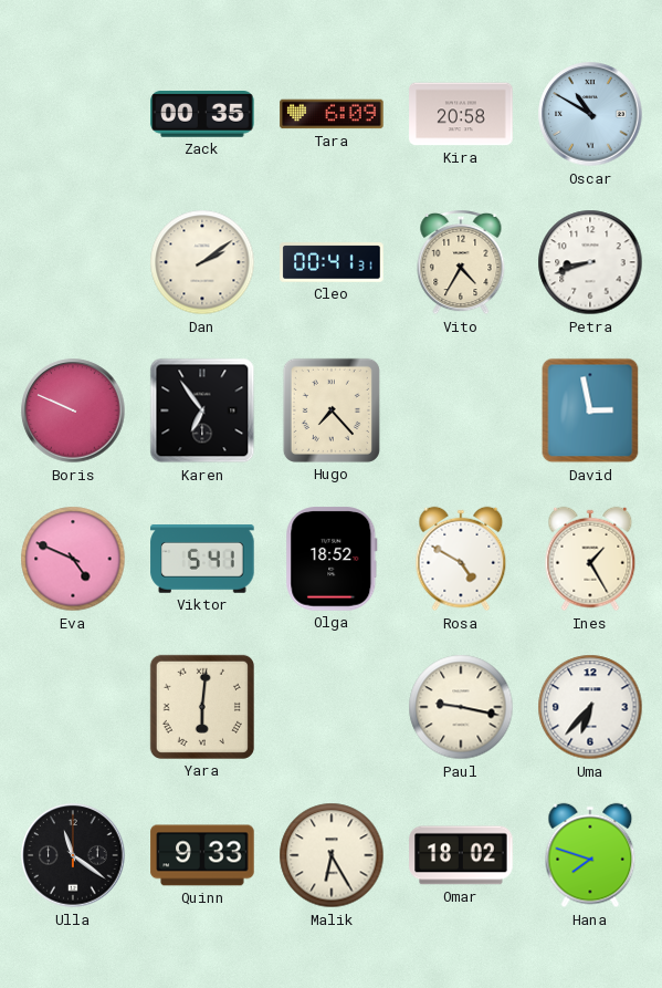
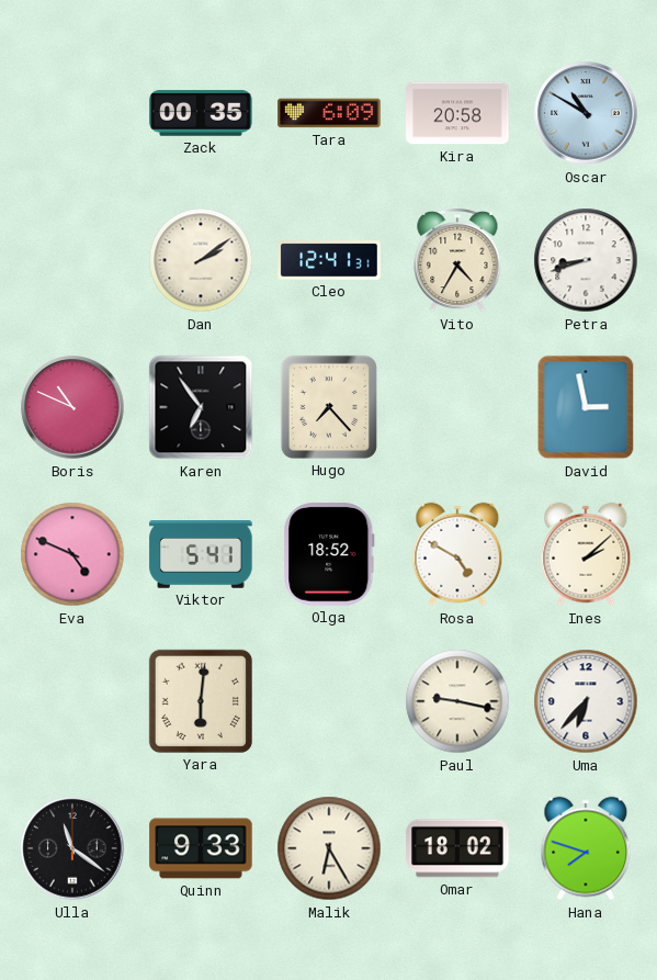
Cleo: 00:41 -> 12:41
Boris: 9:49 -> 10:49
Ines: 1:25 -> 2:08
